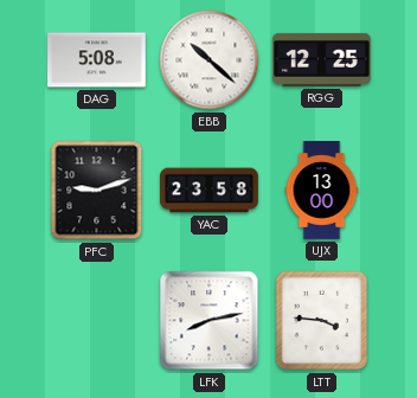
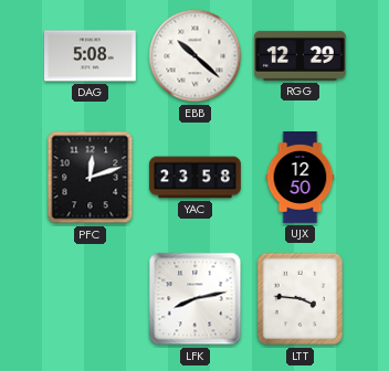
RGG: 12:25 -> 12:29
PFC: 9:12 -> 12:12
UJX: 13:00 -> 12:50
